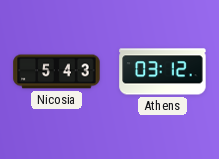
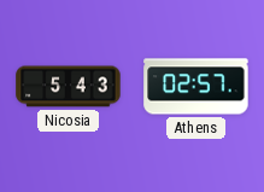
Athens: 03:12 -> 02:57
